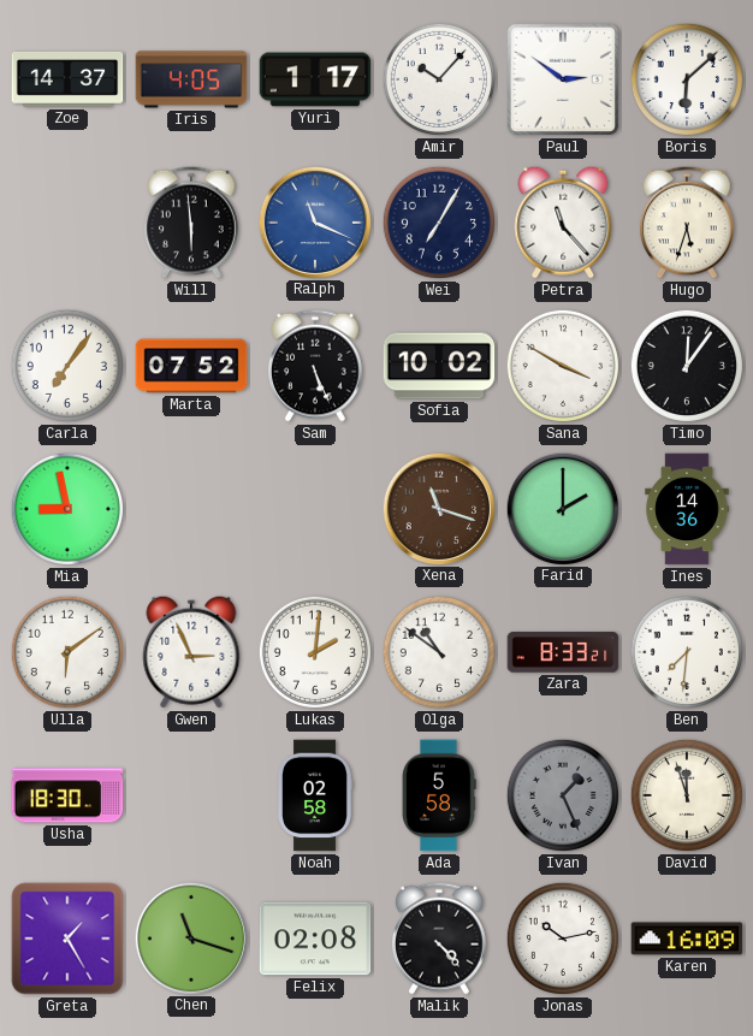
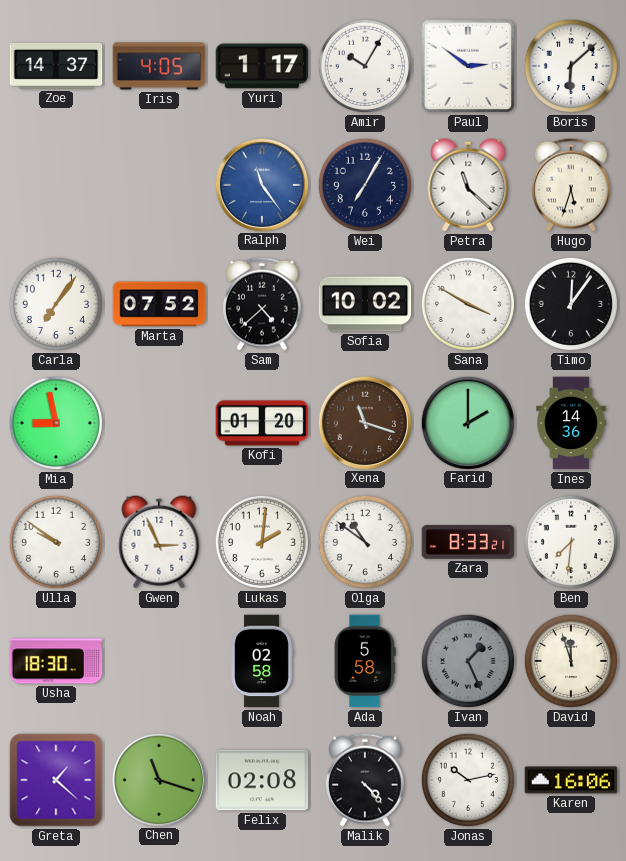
Amir: 10:07 -> 10:05
Will: 5:59 -> none
Ralph: 11:19 -> 11:24
Petra: 11:23 -> 11:22
Sam: 5:26 -> 4:38
Kofi: none -> 01:20
Ulla: 6:09 -> 9:51
Greta: 1:25 -> 1:22
Karen: 16:09 -> 16:06
